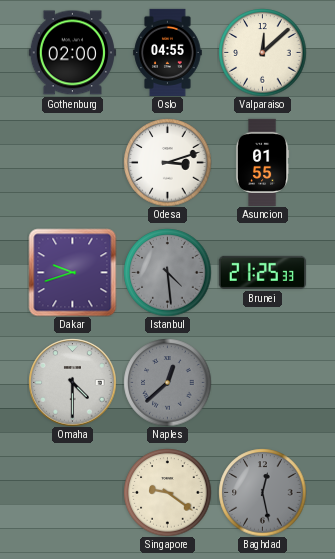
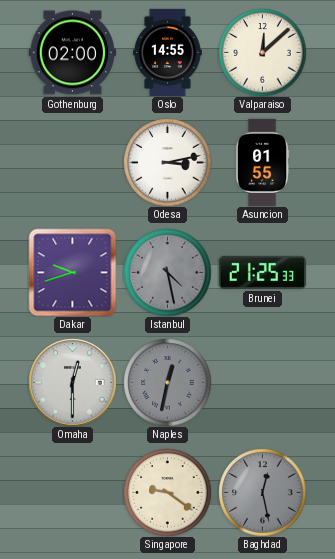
Oslo: 04:55 -> 14:55
Odesa: 3:12 -> 3:13
Istanbul: 4:29 -> 4:28
Omaha: 4:30 -> 12:30
Naples: 12:38 -> 12:32
